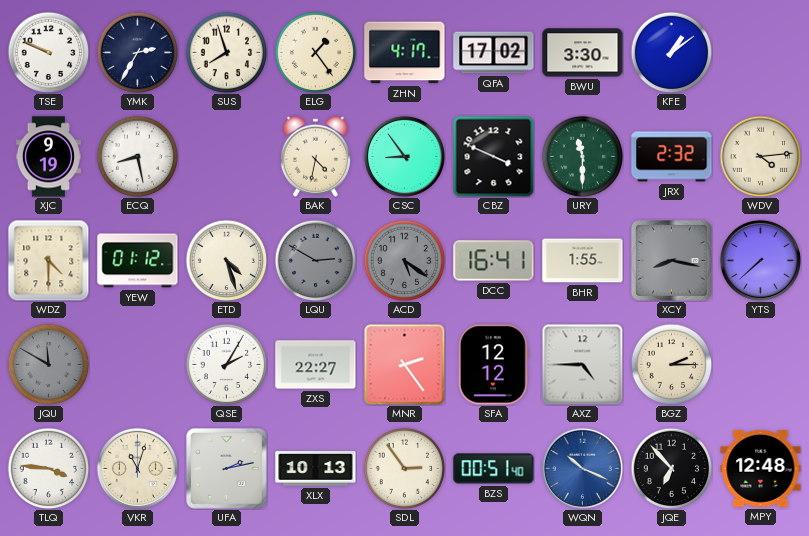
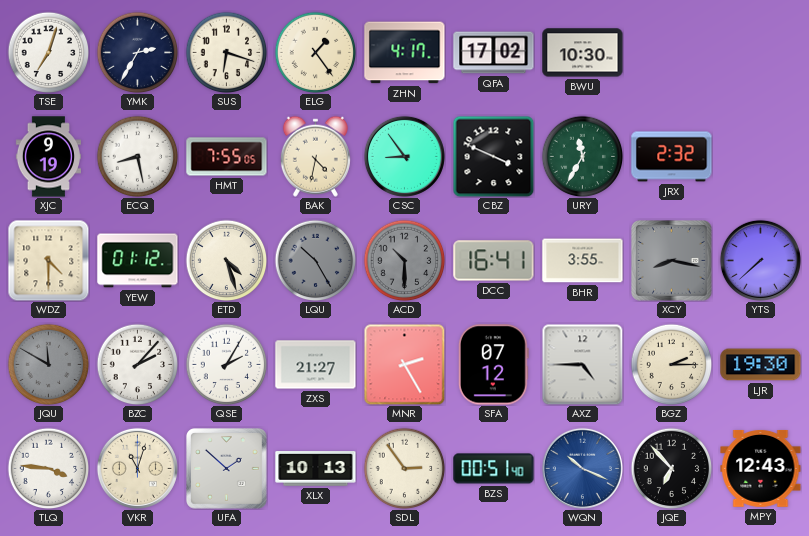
TSE: 9:49 -> 7:03
SUS: 7:57 -> 6:18
BWU: 3:30 -> 10:30
KFE: 1:09 -> none
HMT: none -> 7:55
URY: 11:30 -> 11:35
WDV: 4:14 -> none
LQU: 2:50 -> 10:25
ACD: 5:21 -> 10:30
BHR: 1:55 -> 3:55
BZC: none -> 2:07
ZXS: 22:27 -> 21:27
MNR: 2:24 -> 2:25
SFA: 12:12 -> 07:12
LJR: none -> 19:30
UFA: 2:13 -> 1:52
MPY: 12:48 -> 12:43
